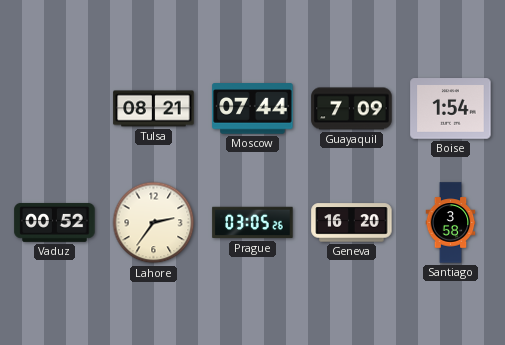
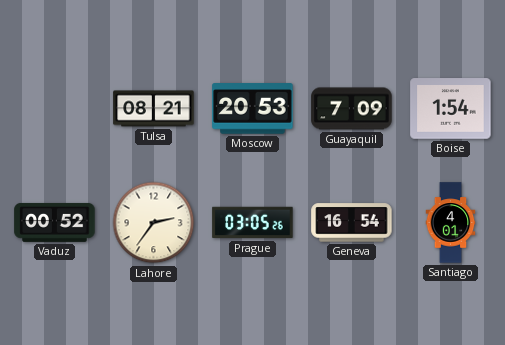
Moscow: 07:44 -> 20:53
Geneva: 16:20 -> 16:54
Santiago: 3:58 -> 4:01
